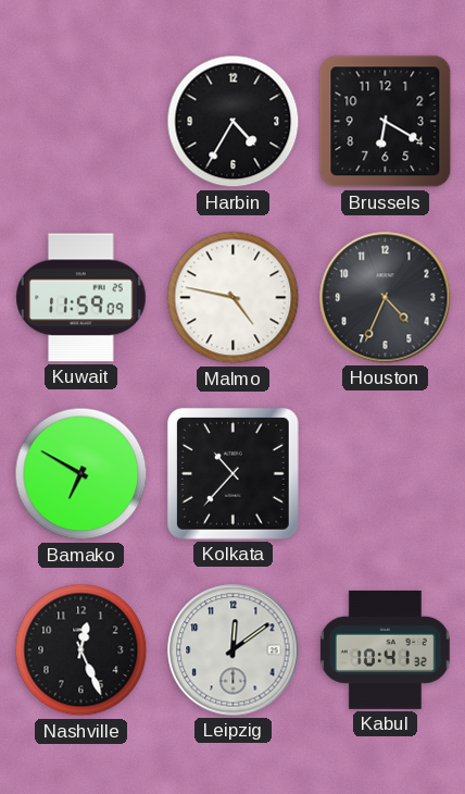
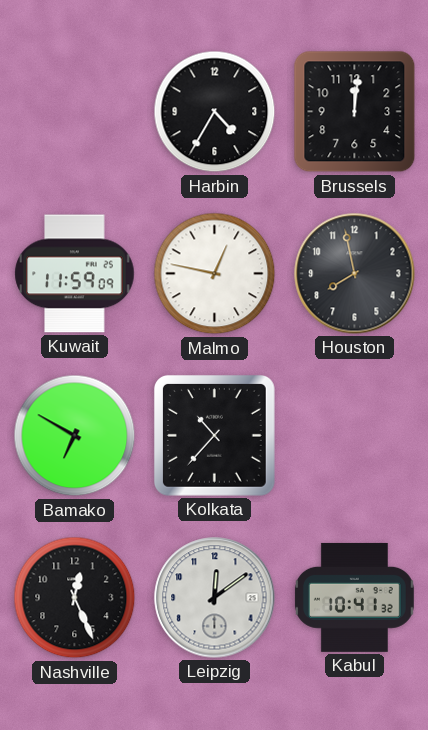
Brussels: 6:20 -> 12:01
Malmo: 4:47 -> 12:47
Houston: 4:34 -> 7:58
